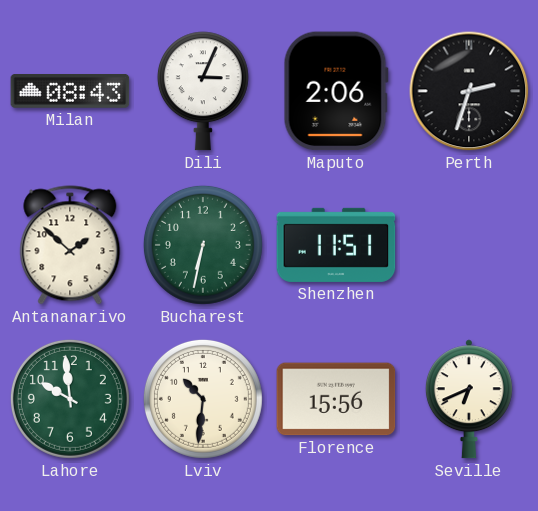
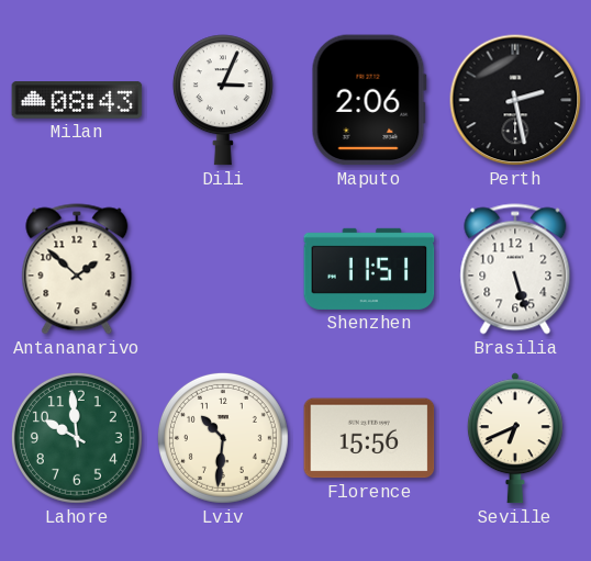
Perth: 2:33 -> 2:28
Bucharest: 6:32 -> none
Brasilia: none -> 5:27
